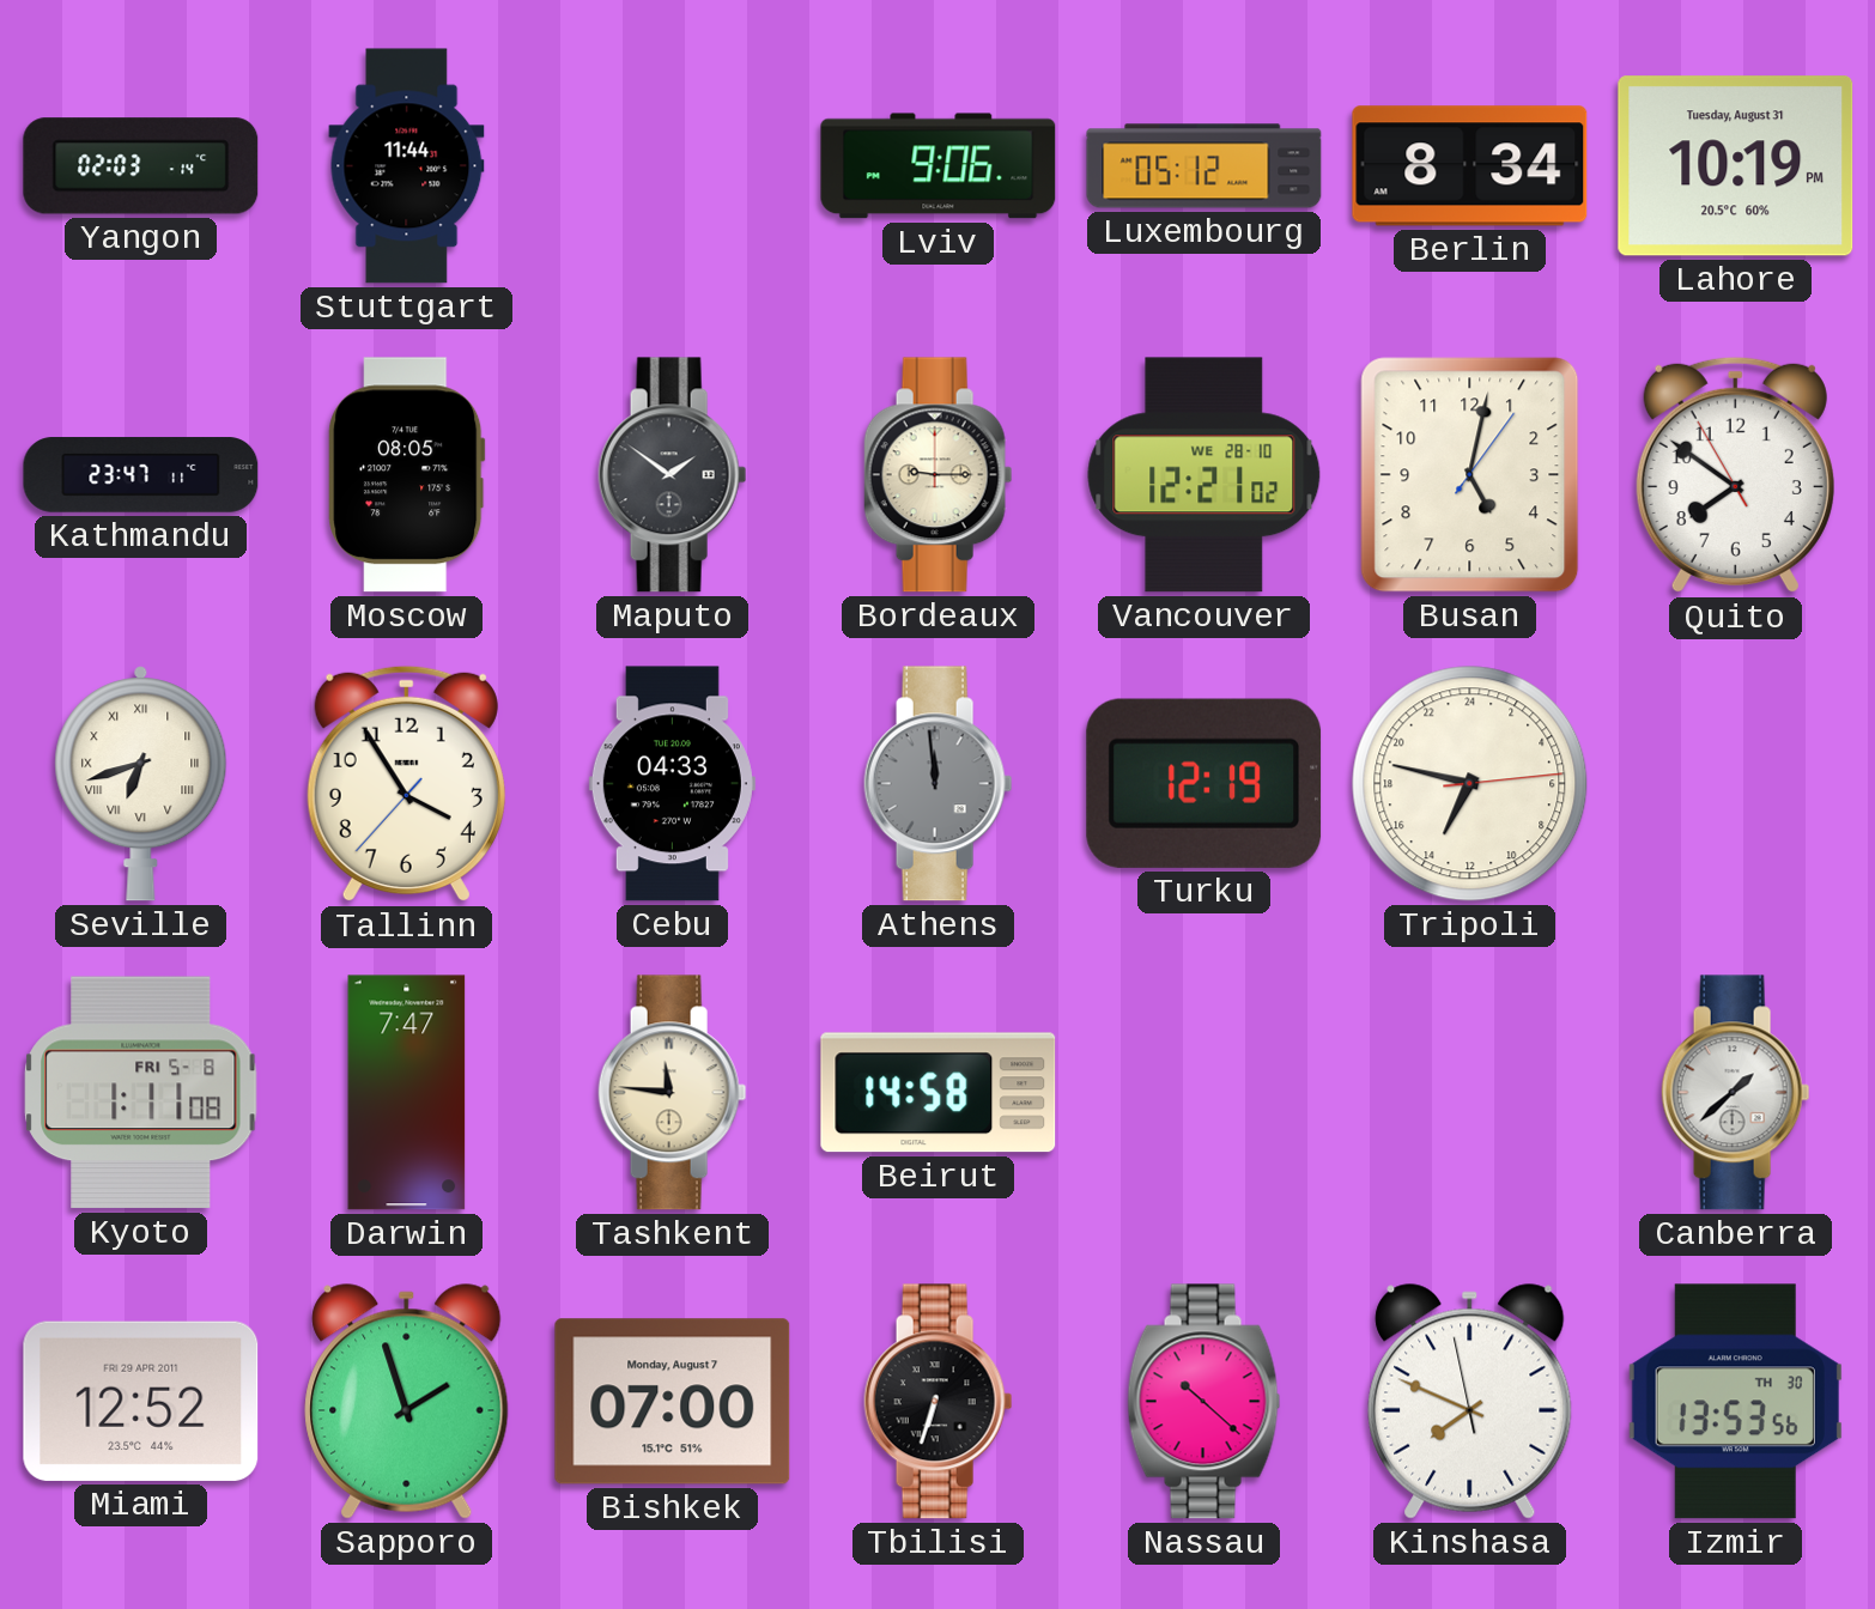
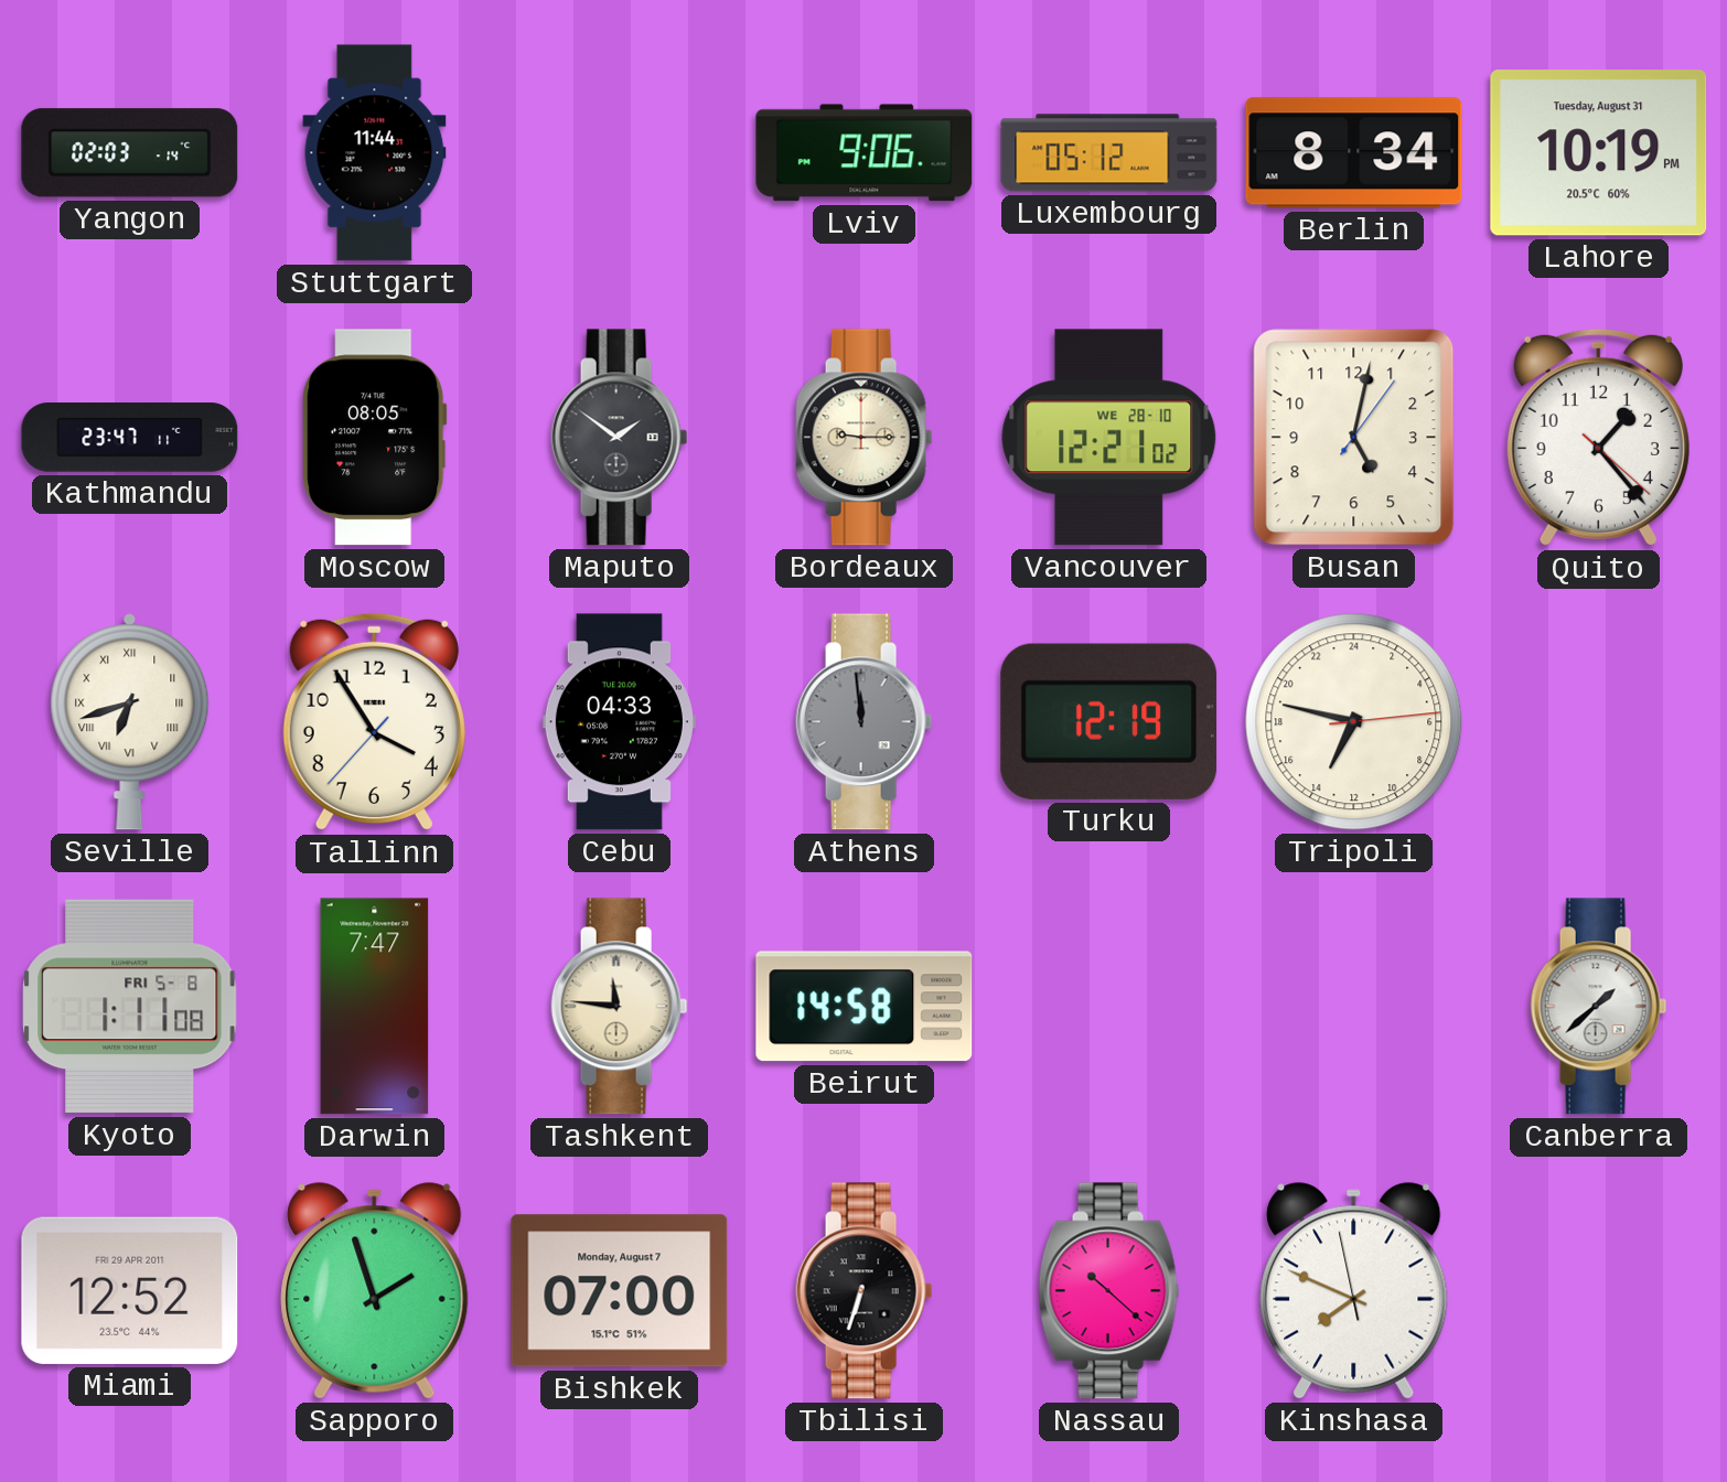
Quito: 7:50 -> 1:23
Izmir: 13:53 -> none
